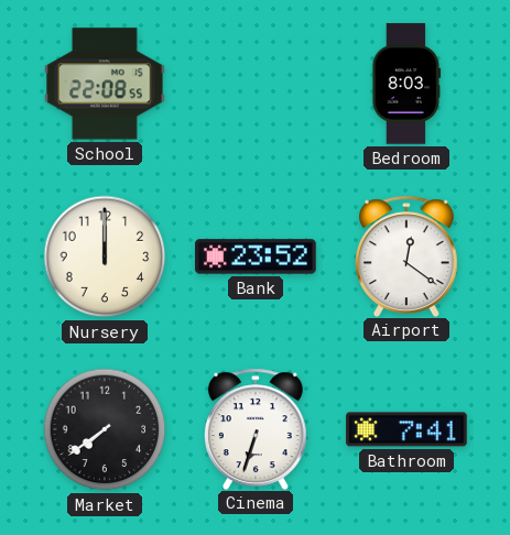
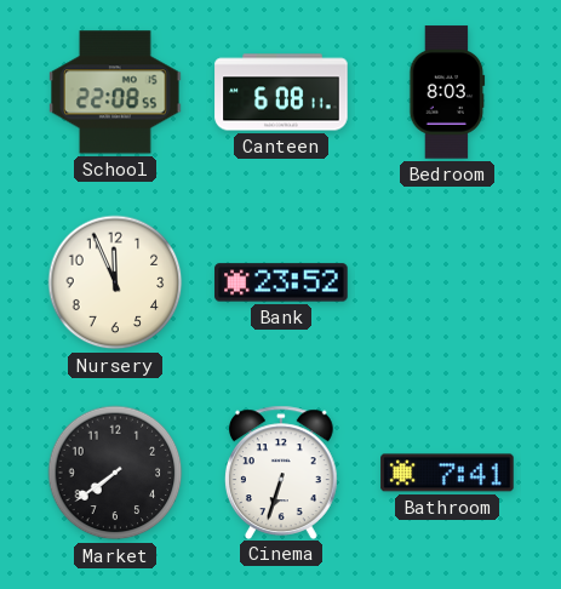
Canteen: none -> 6:08
Nursery: 12:00 -> 11:56
Airport: 12:21 -> none
